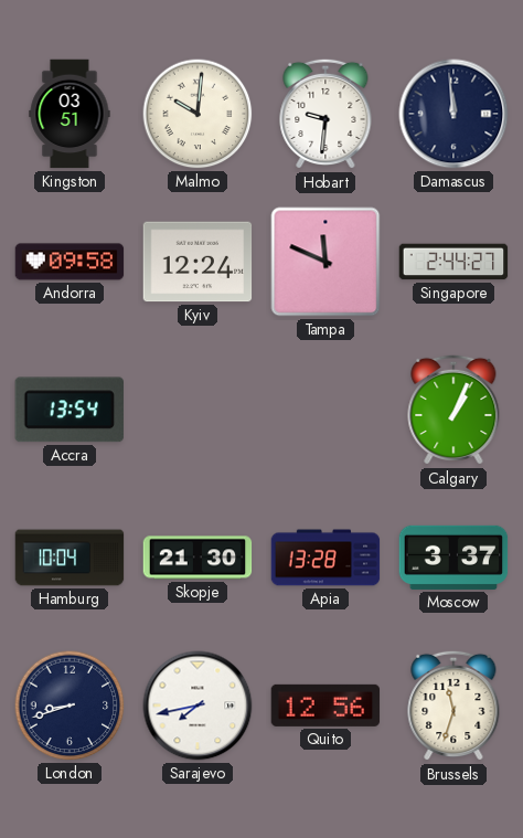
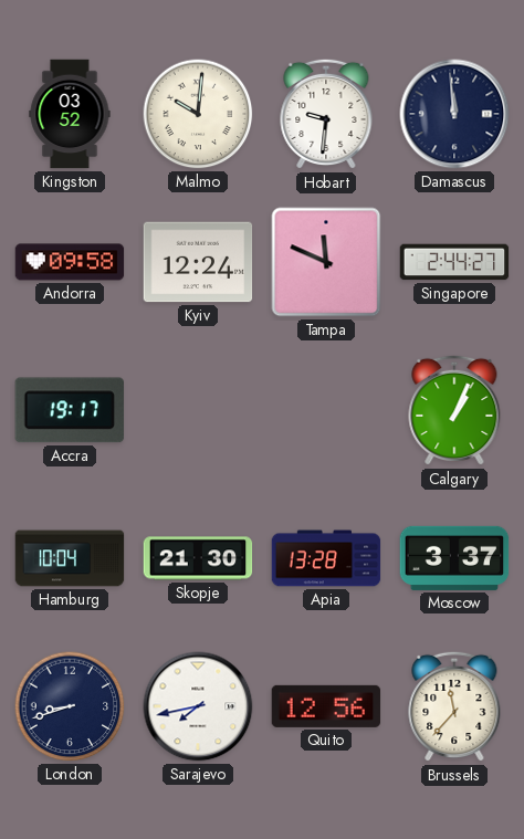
Kingston: 03:51 -> 03:52
Accra: 13:54 -> 19:17
Brussels: 11:33 -> 11:37
